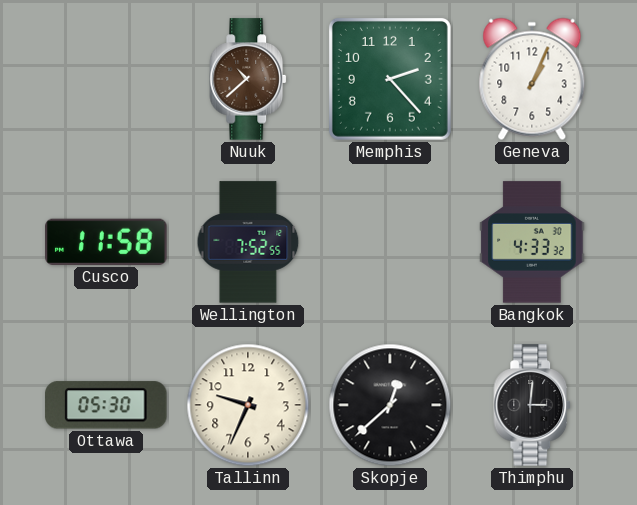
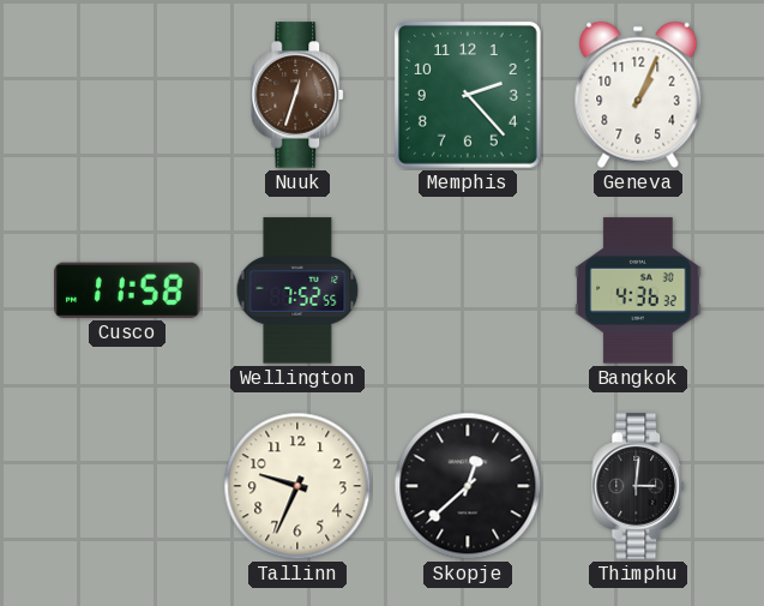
Nuuk: 10:38 -> 12:33
Bangkok: 4:33 -> 4:36
Ottawa: 05:30 -> none
